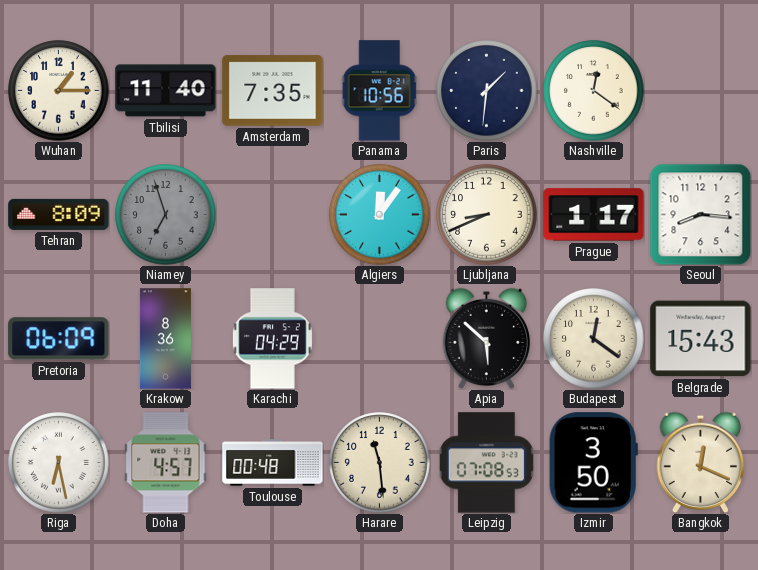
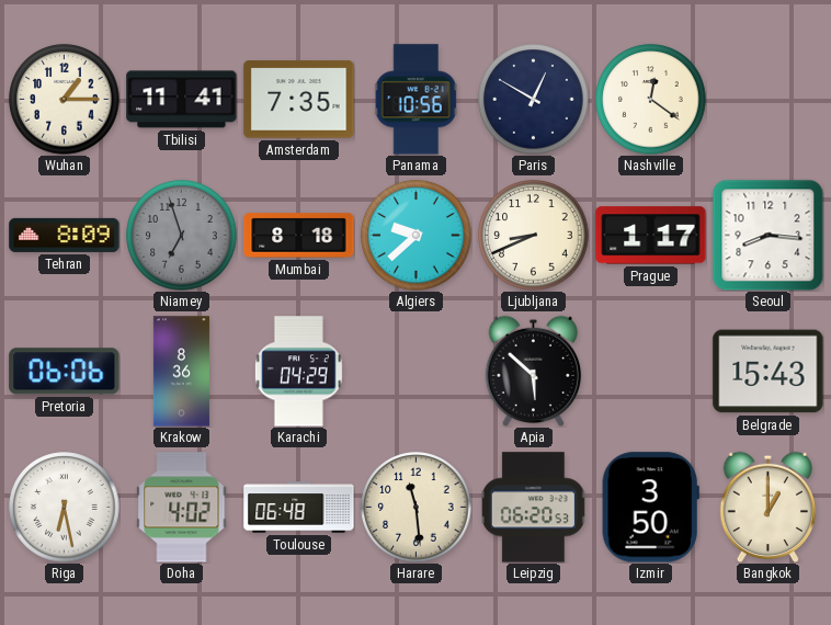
Tbilisi: 11:40 -> 11:41
Paris: 1:31 -> 12:50
Mumbai: none -> 8:18
Algiers: 12:06 -> 9:38
Pretoria: 06:09 -> 06:06
Budapest: 12:21 -> none
Doha: 4:57 -> 4:02
Toulouse: 00:48 -> 06:48
Leipzig: 07:08 -> 06:20
Bangkok: 12:19 -> 1:00
